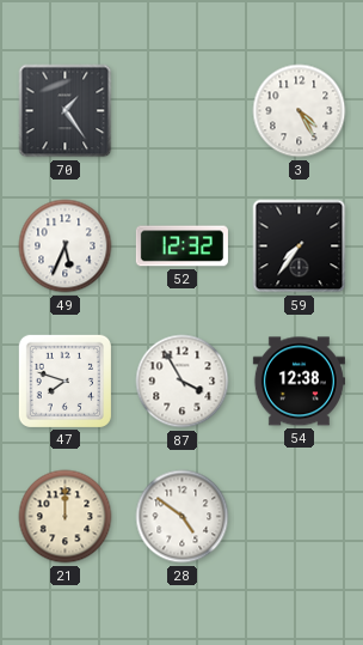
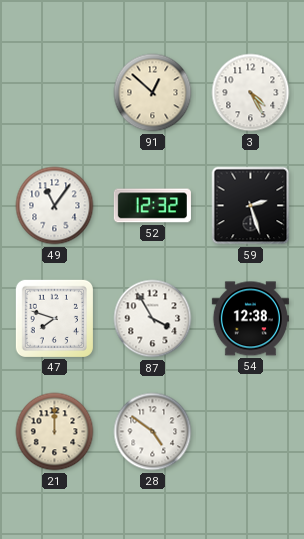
70: 1:24 -> none
91: none -> 12:52
49: 5:34 -> 11:06
59: 7:36 -> 2:27
